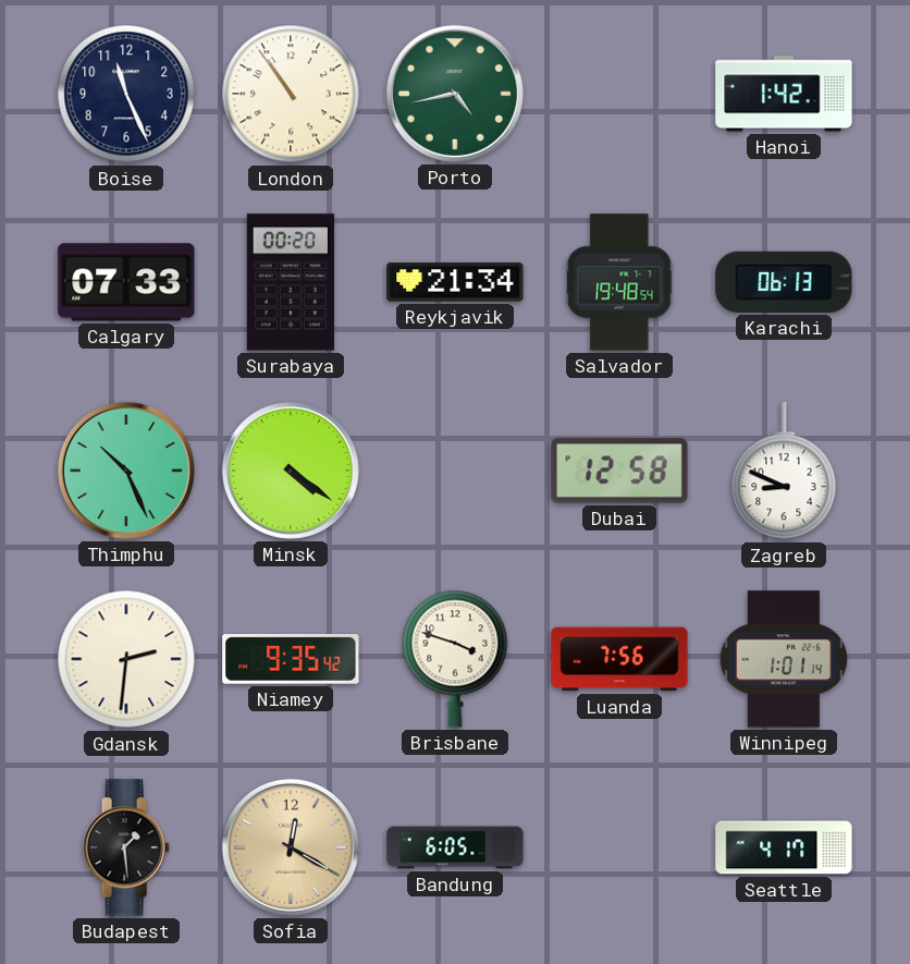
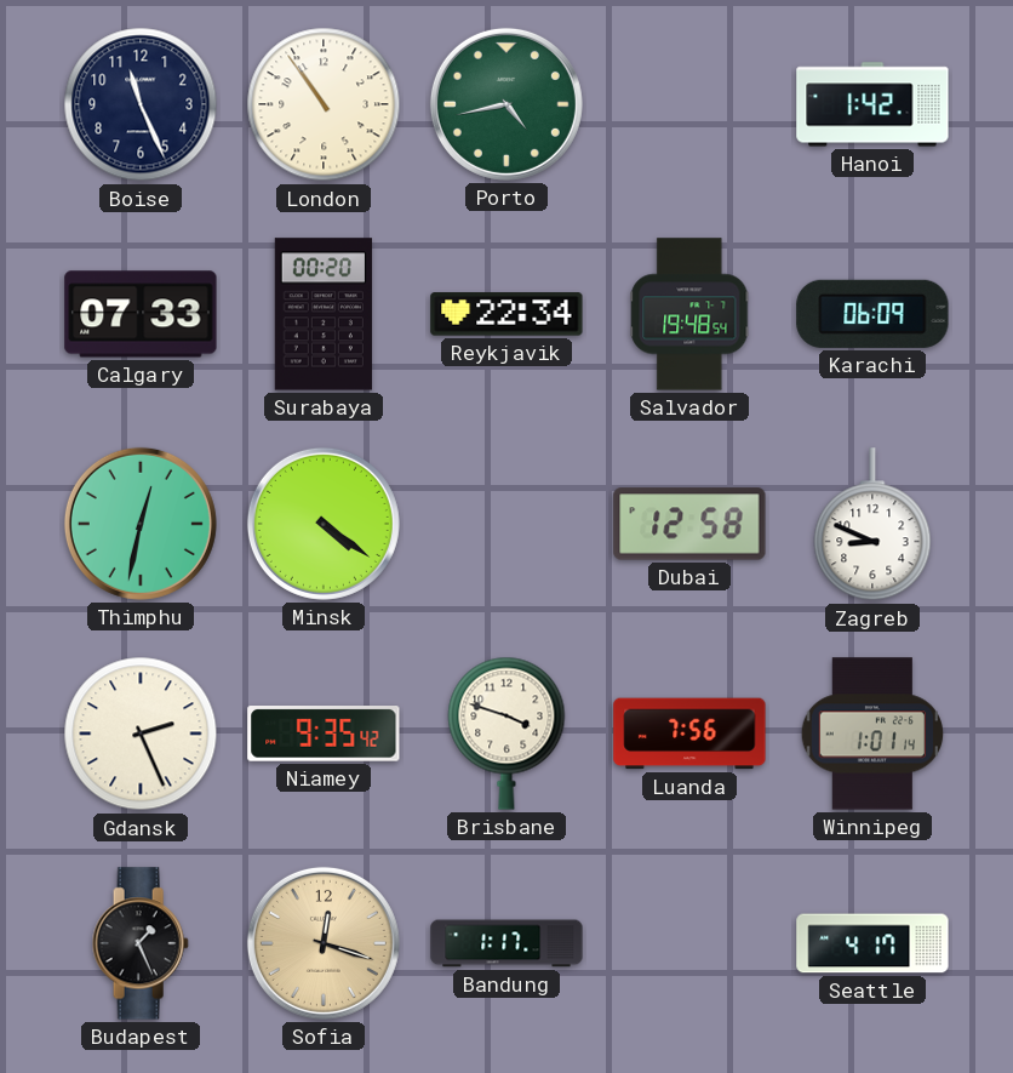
Reykjavik: 21:34 -> 22:34
Karachi: 06:13 -> 06:09
Thimphu: 10:26 -> 12:32
Gdansk: 2:31 -> 2:26
Budapest: 1:29 -> 1:26
Sofia: 12:20 -> 12:18
Bandung: 6:05 -> 1:17
